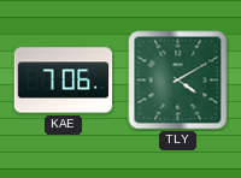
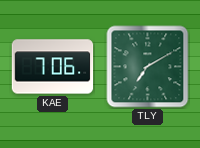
TLY: 4:10 -> 7:10
